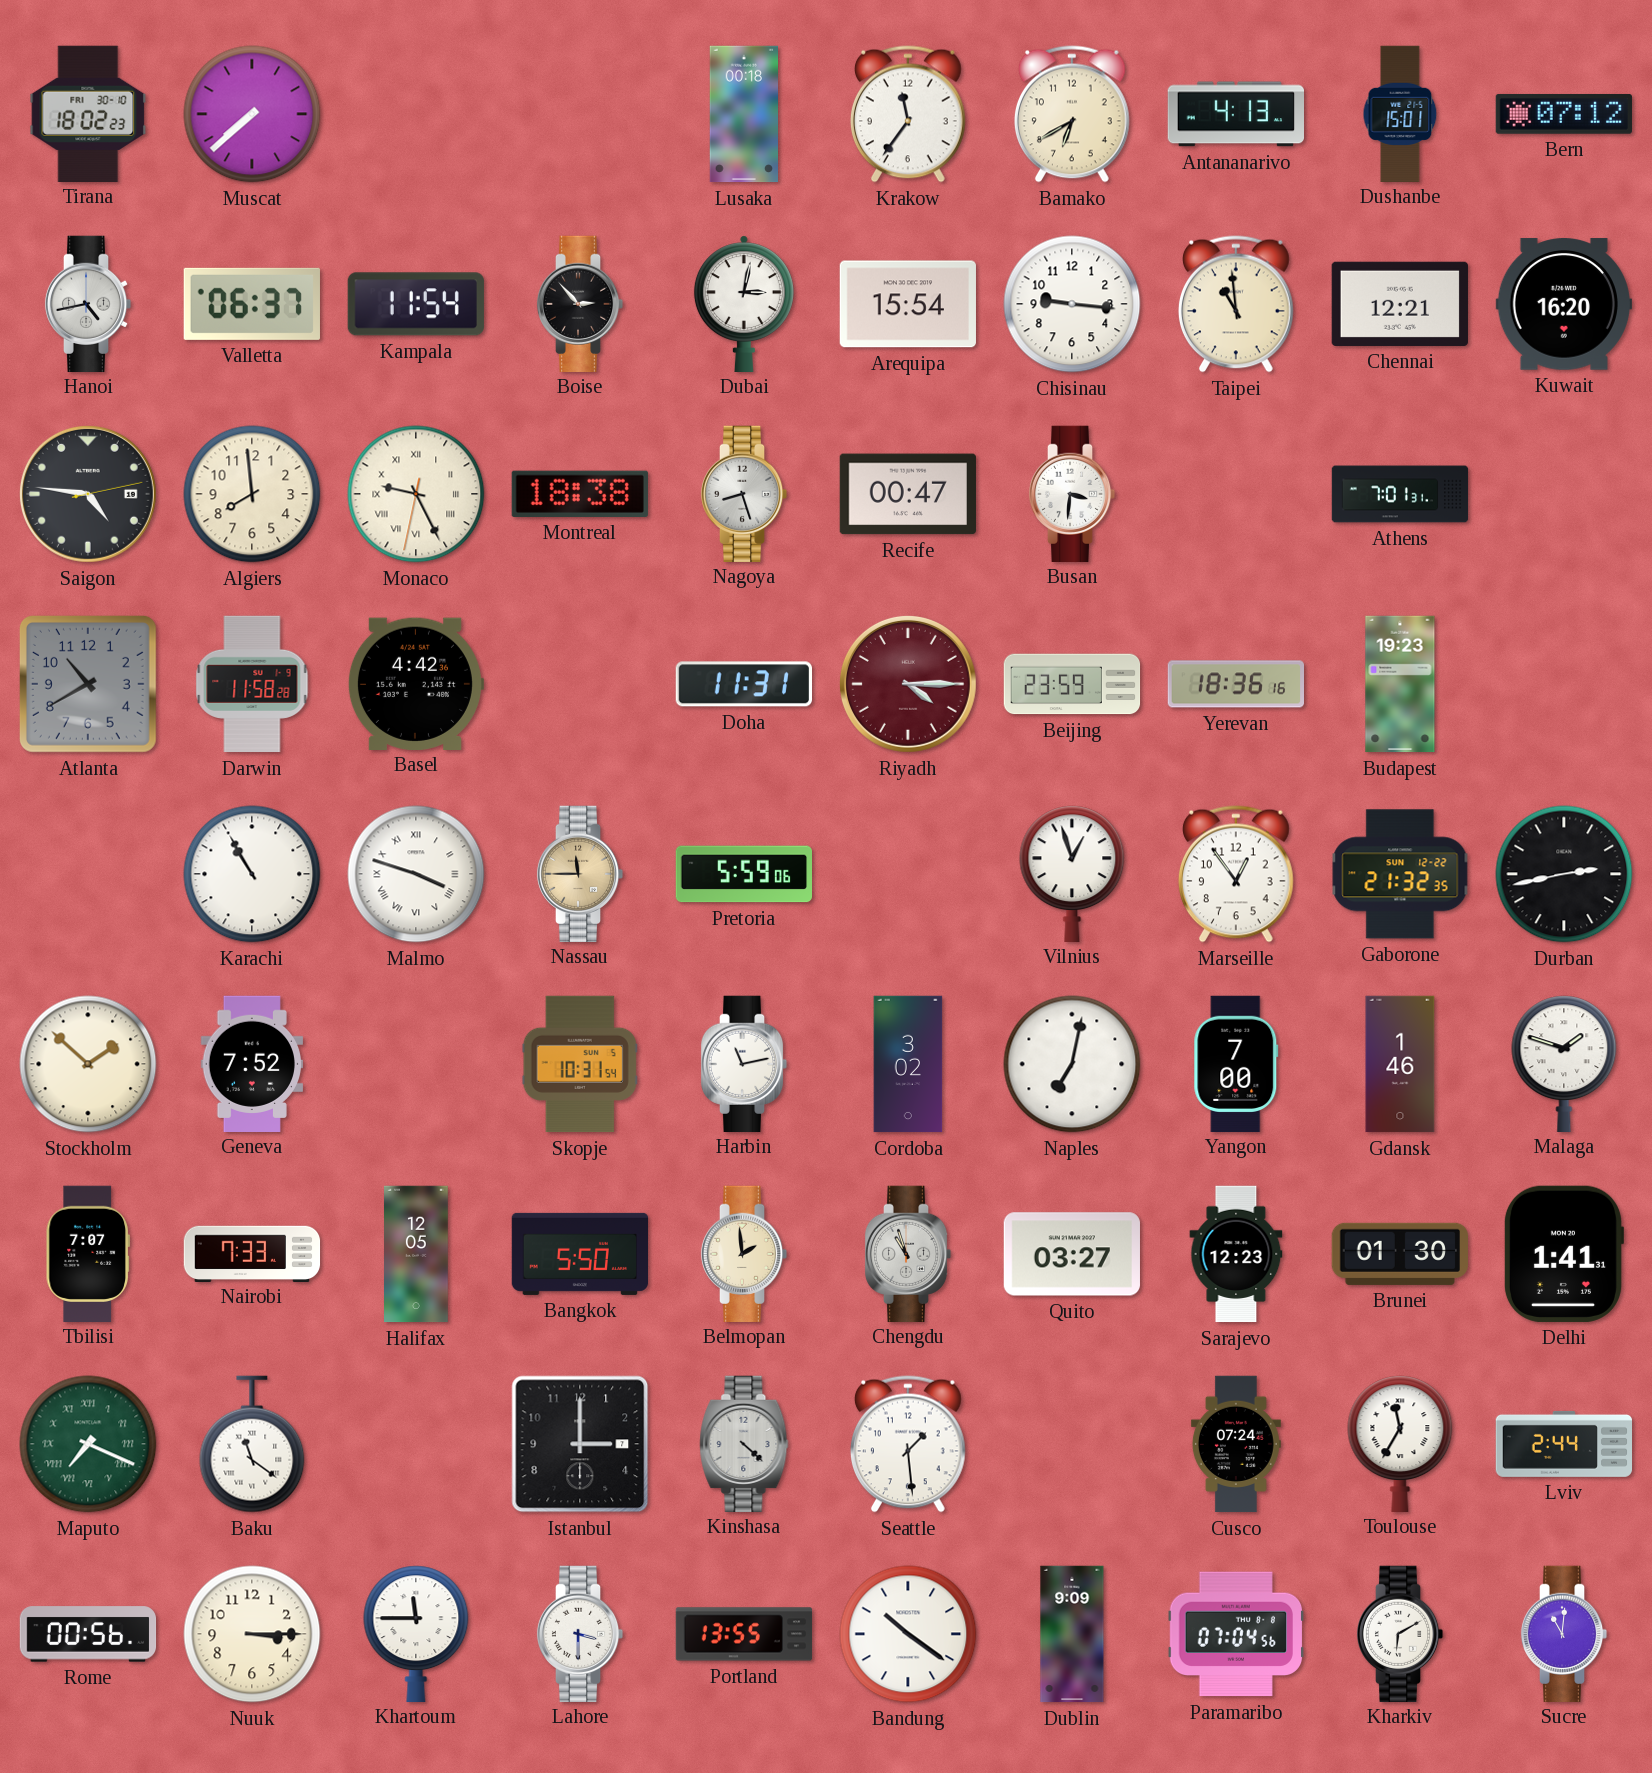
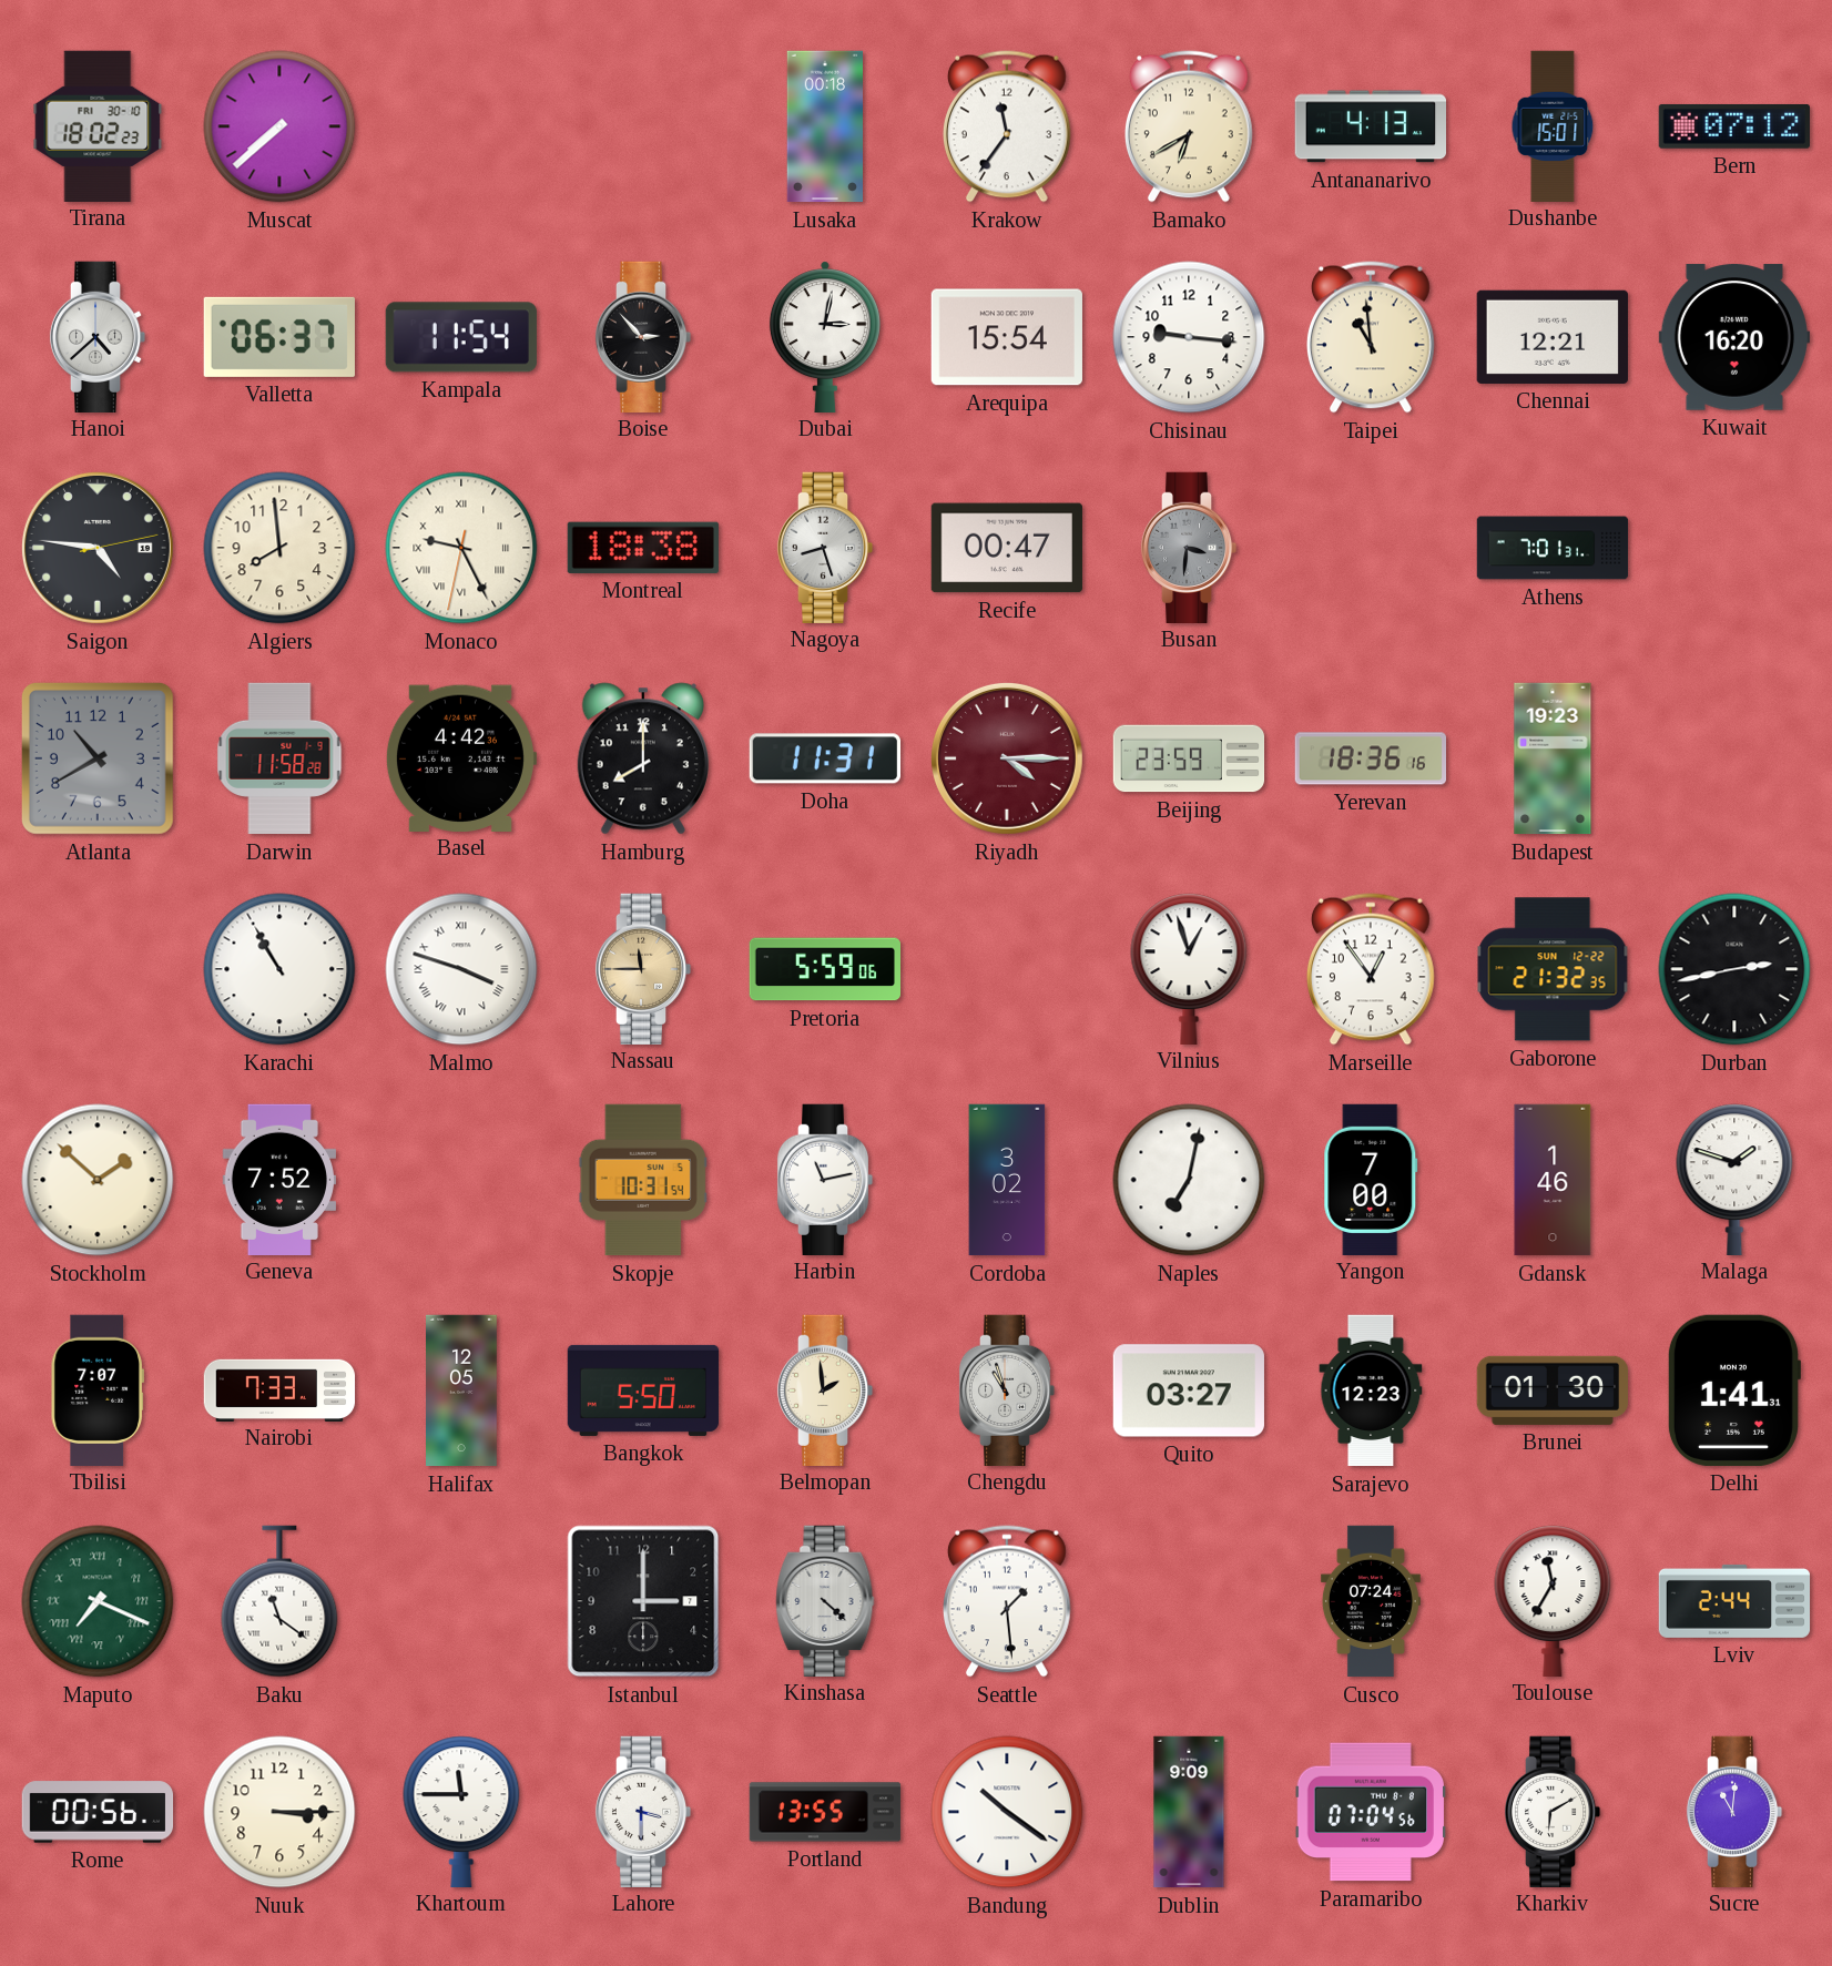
Hanoi: 4:43 -> 4:38
Busan dial: white -> grey
Hamburg: none -> 8:00
